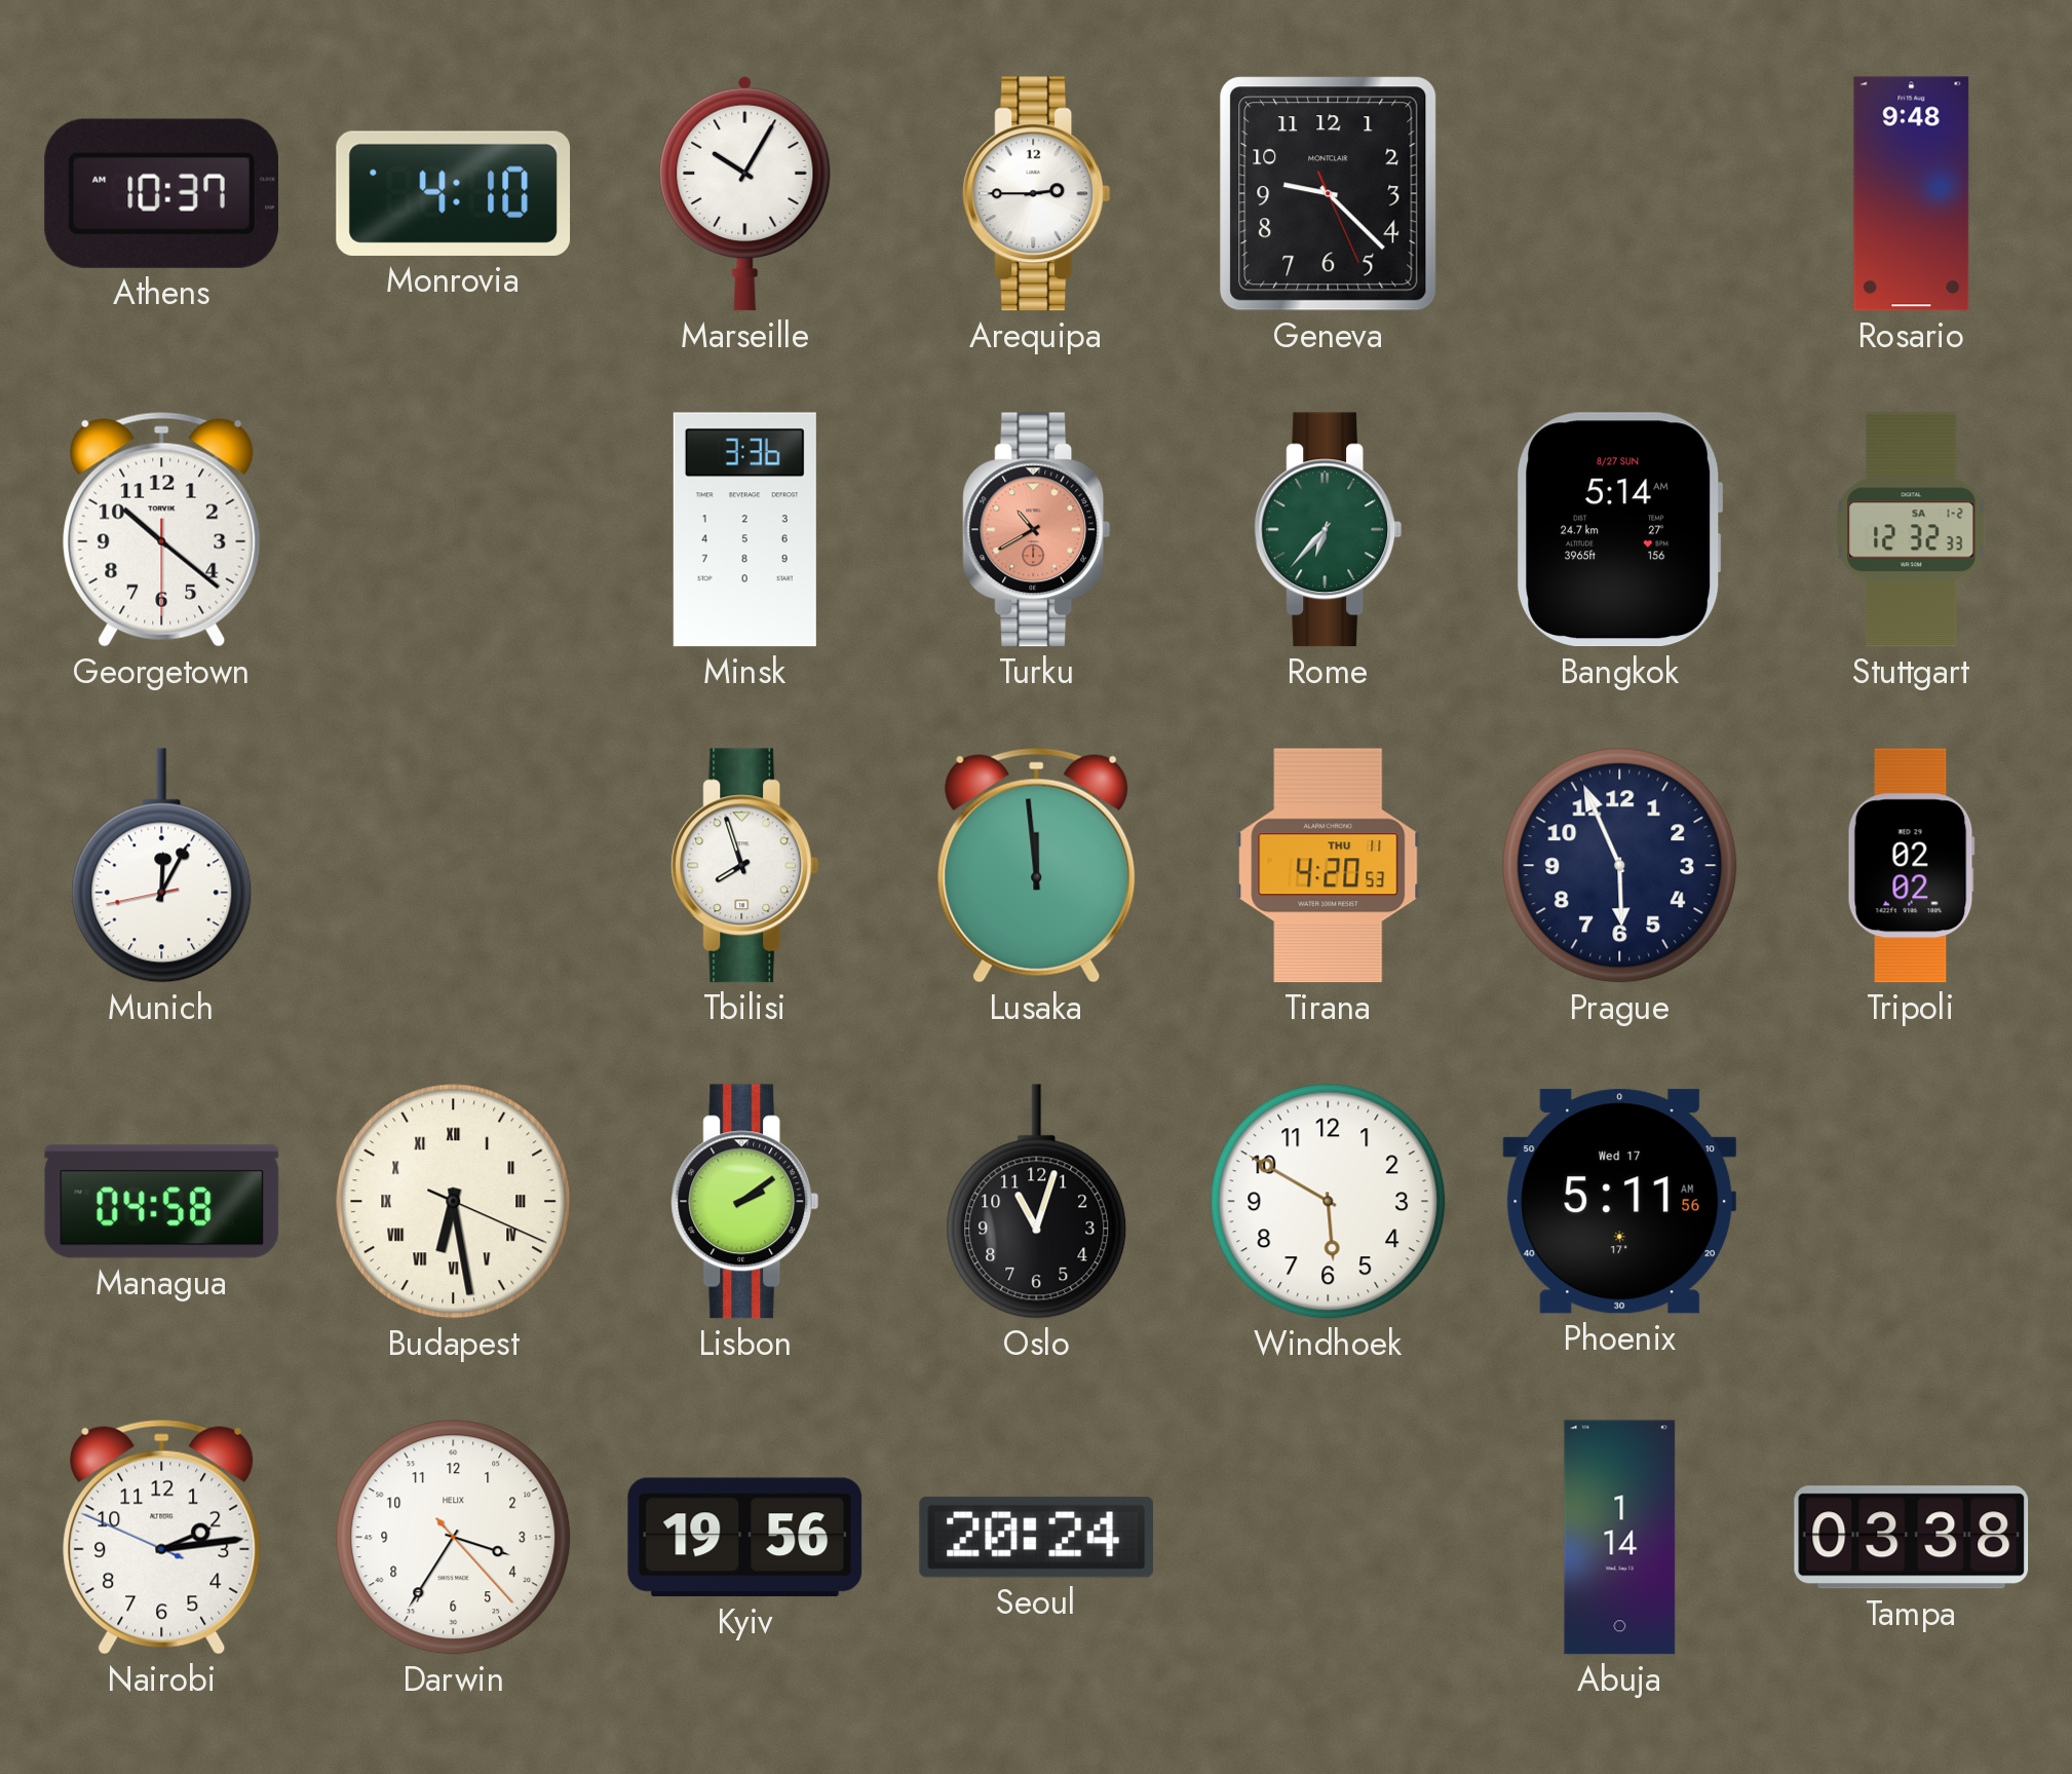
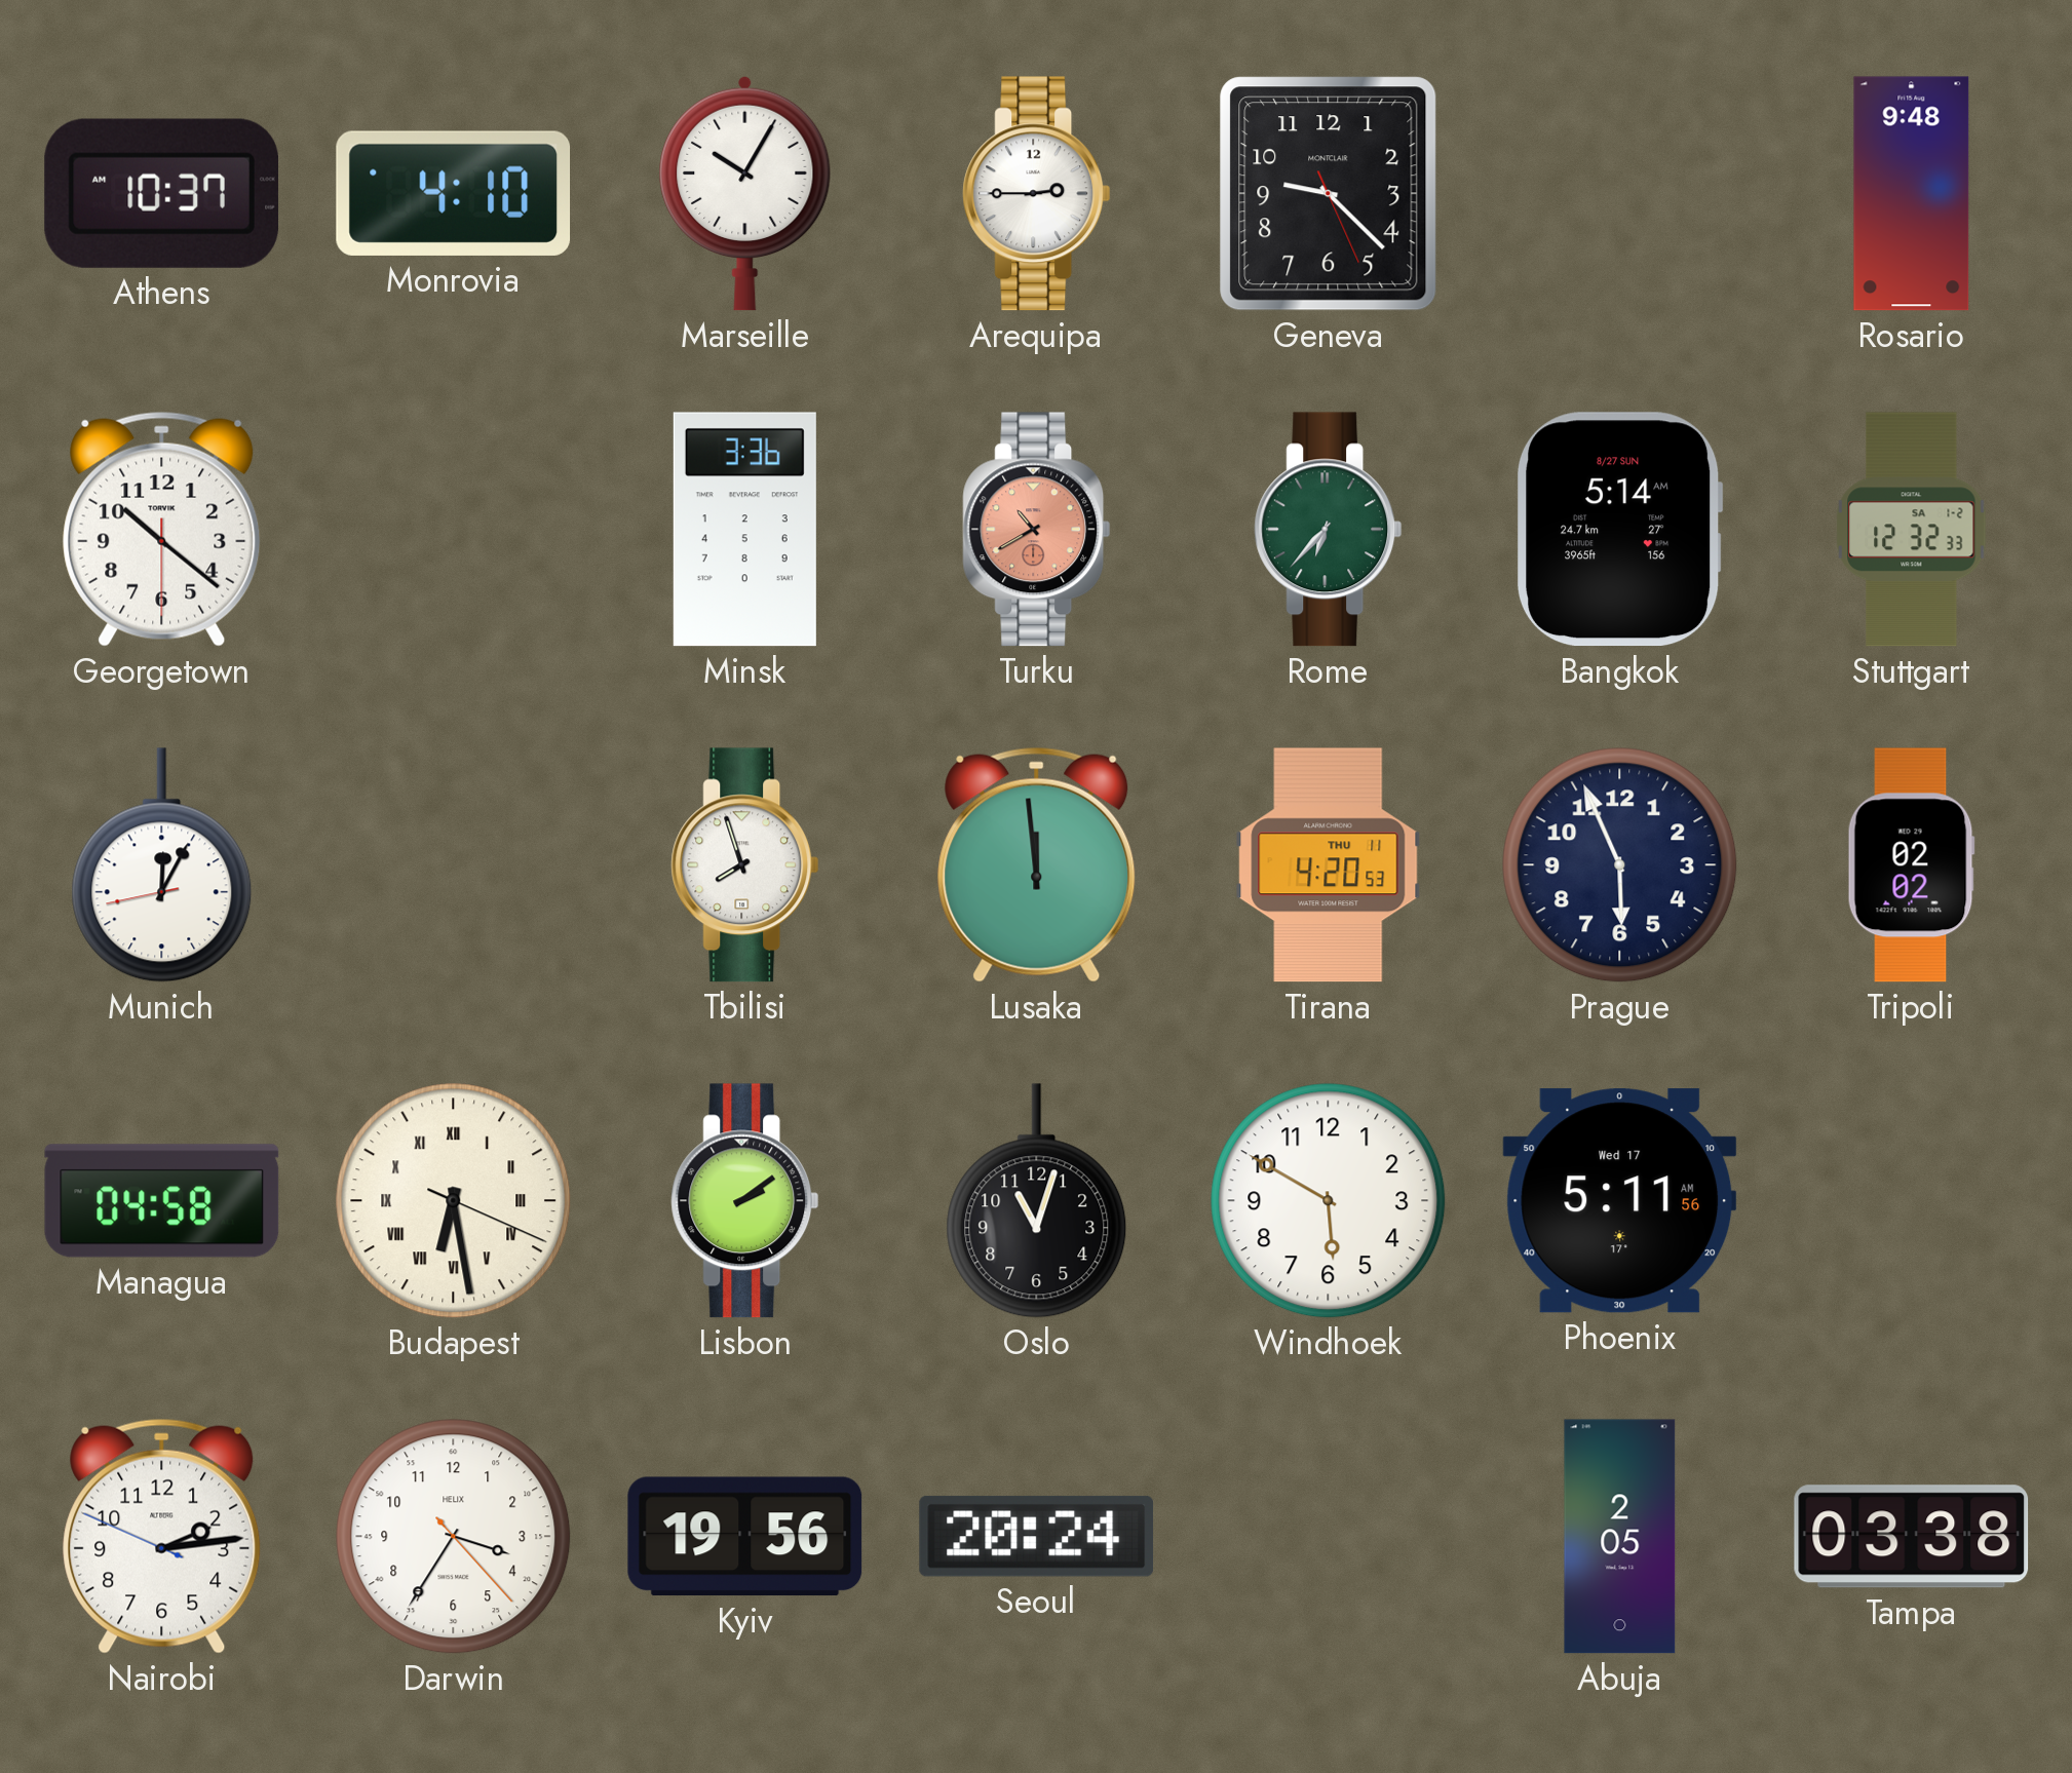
Abuja: 1:14 -> 2:05
